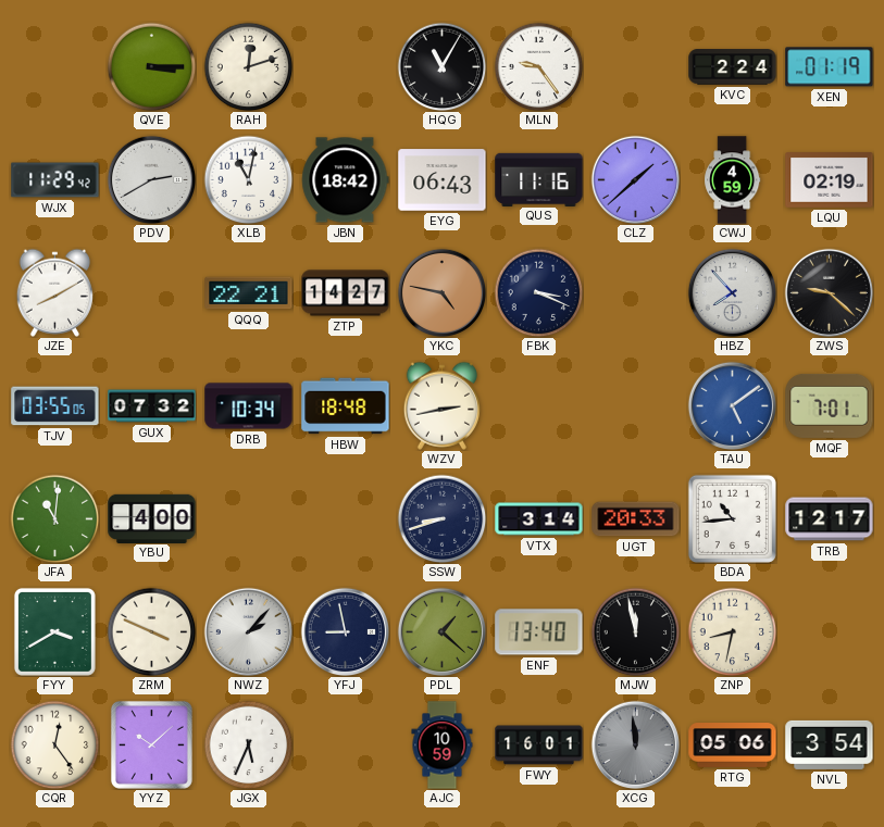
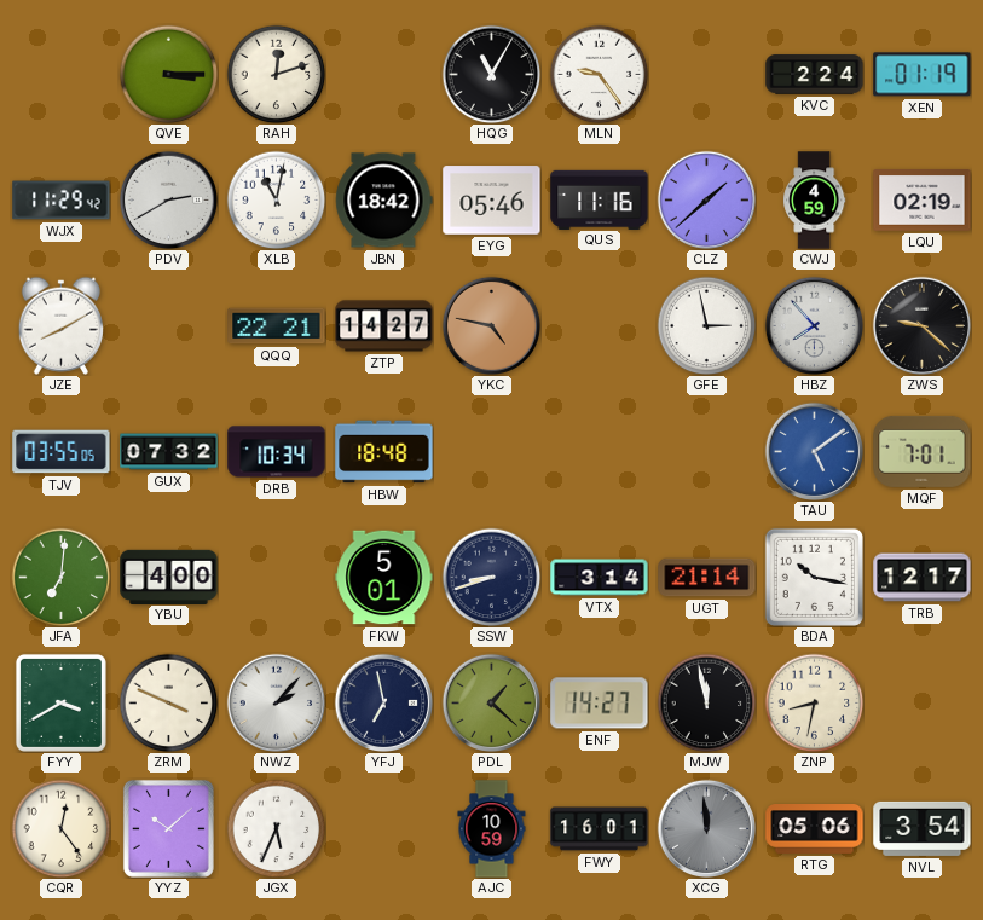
EYG: 06:43 -> 05:46
FBK: 3:19 -> none
GFE: none -> 2:58
WZV: 2:43 -> none
JFA: 11:01 -> 7:01
FKW: none -> 5:01
UGT: 20:33 -> 21:14
BDA: 10:44 -> 10:17
YFJ: 8:58 -> 6:58
ENF: 13:40 -> 14:27
